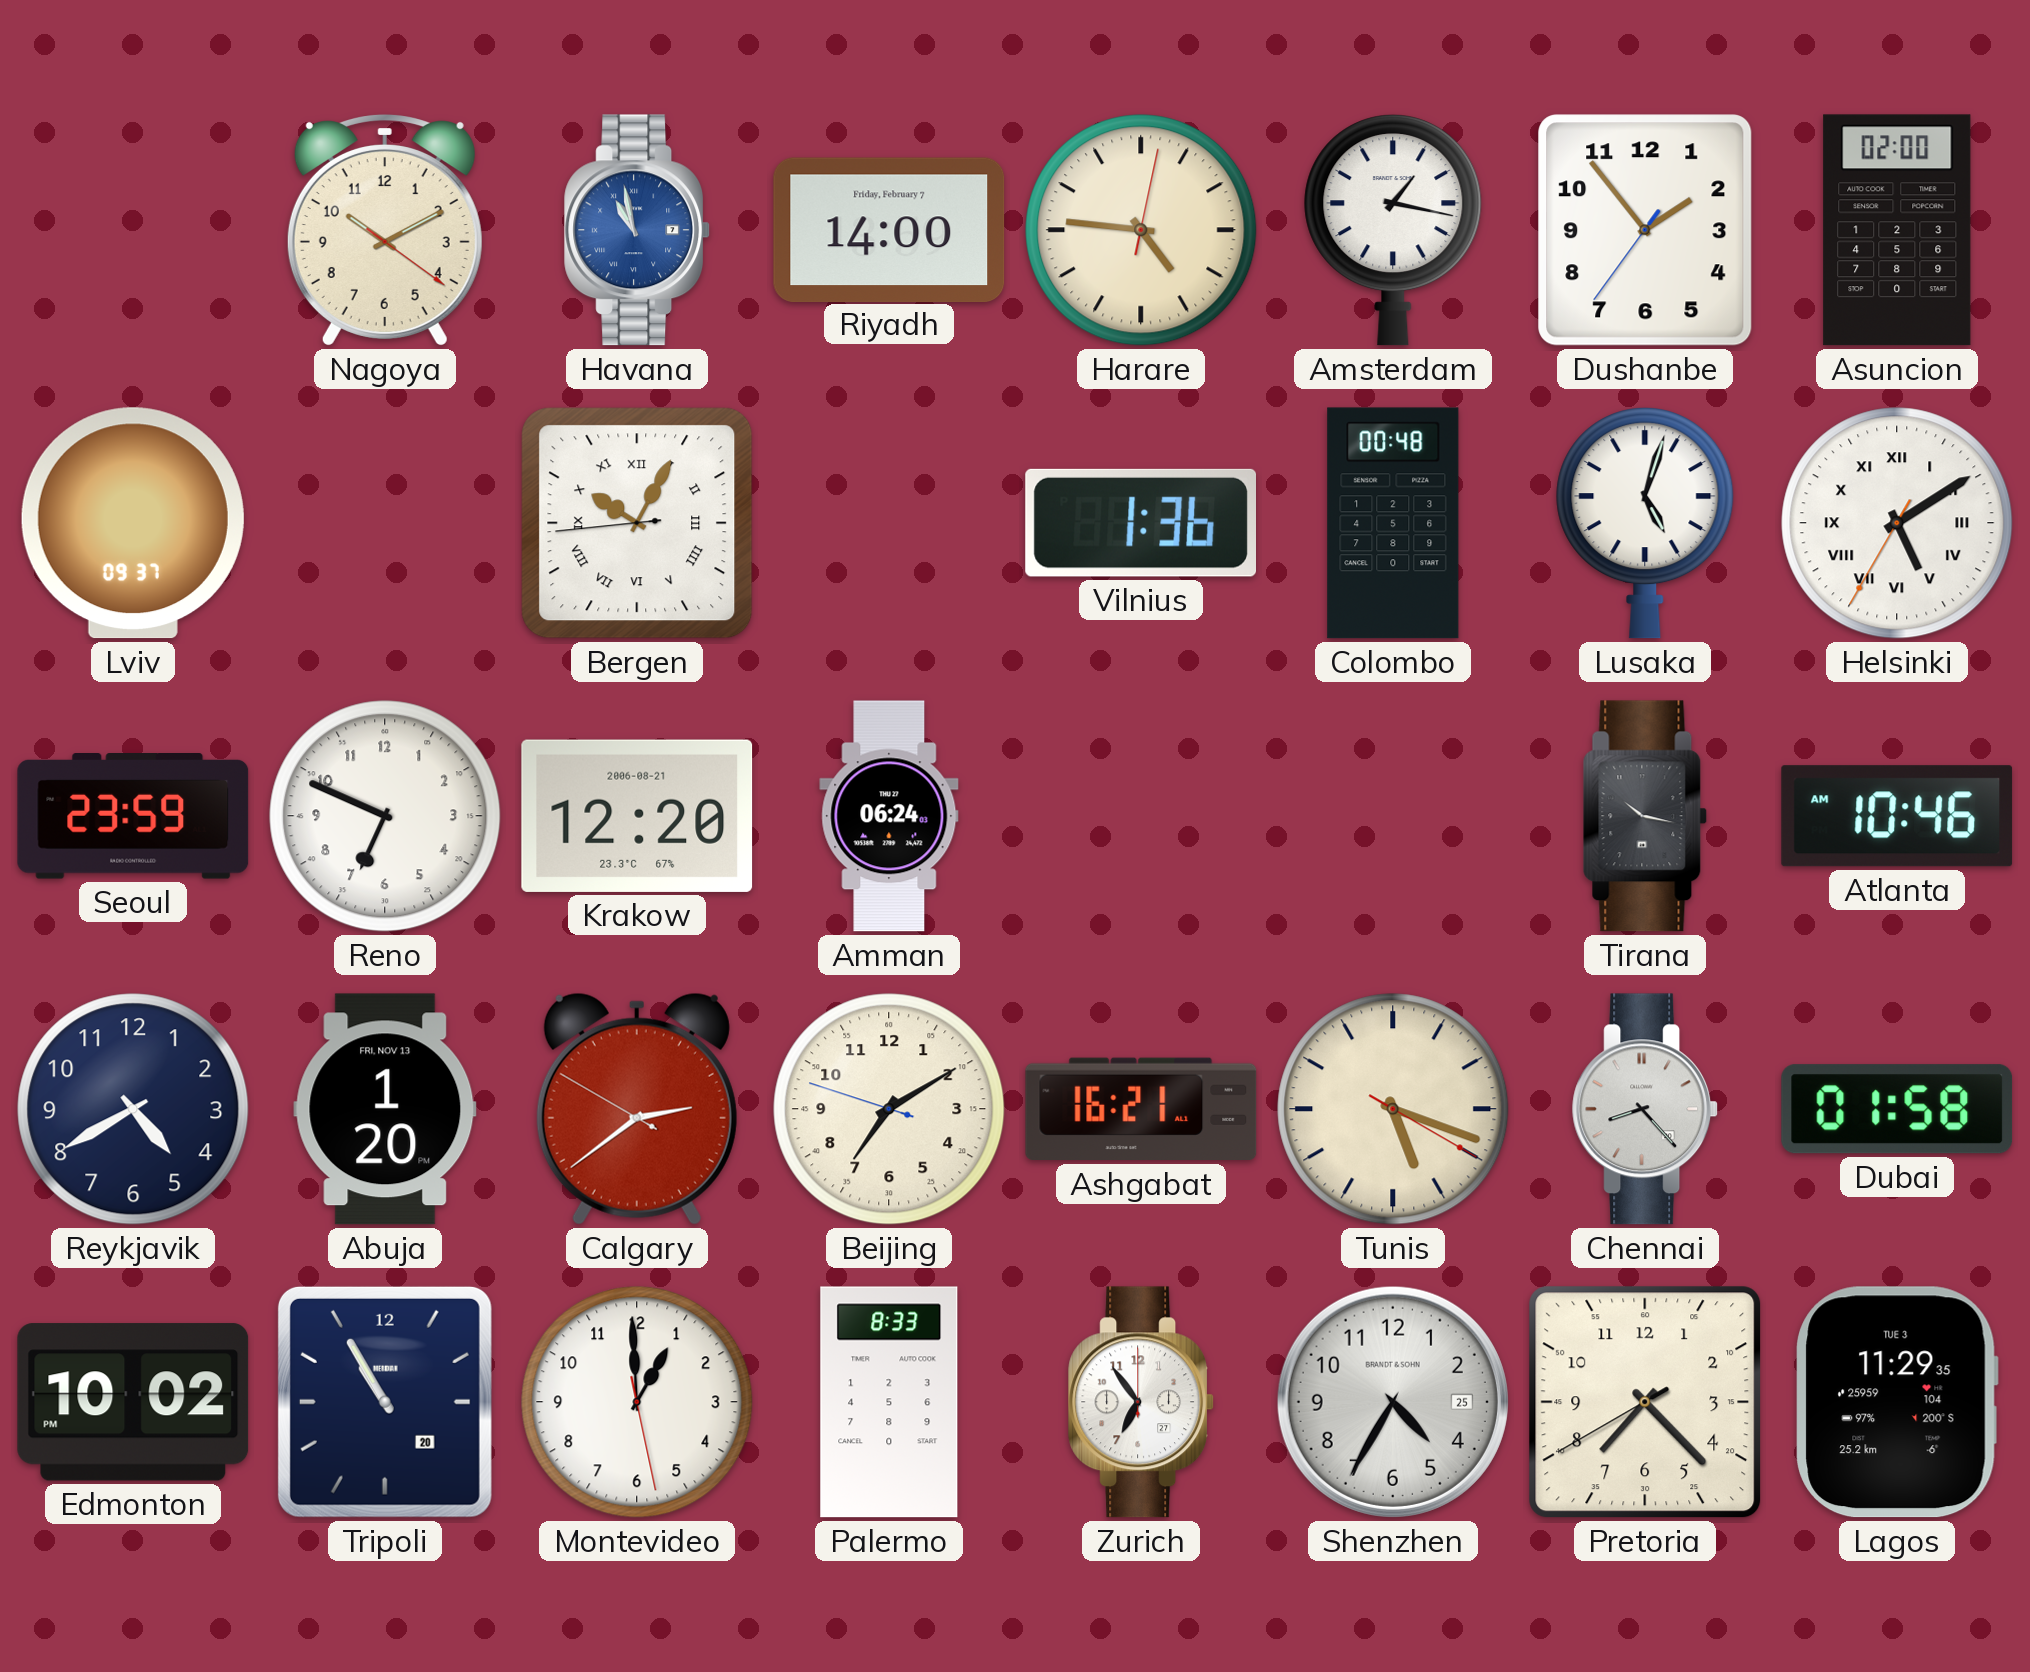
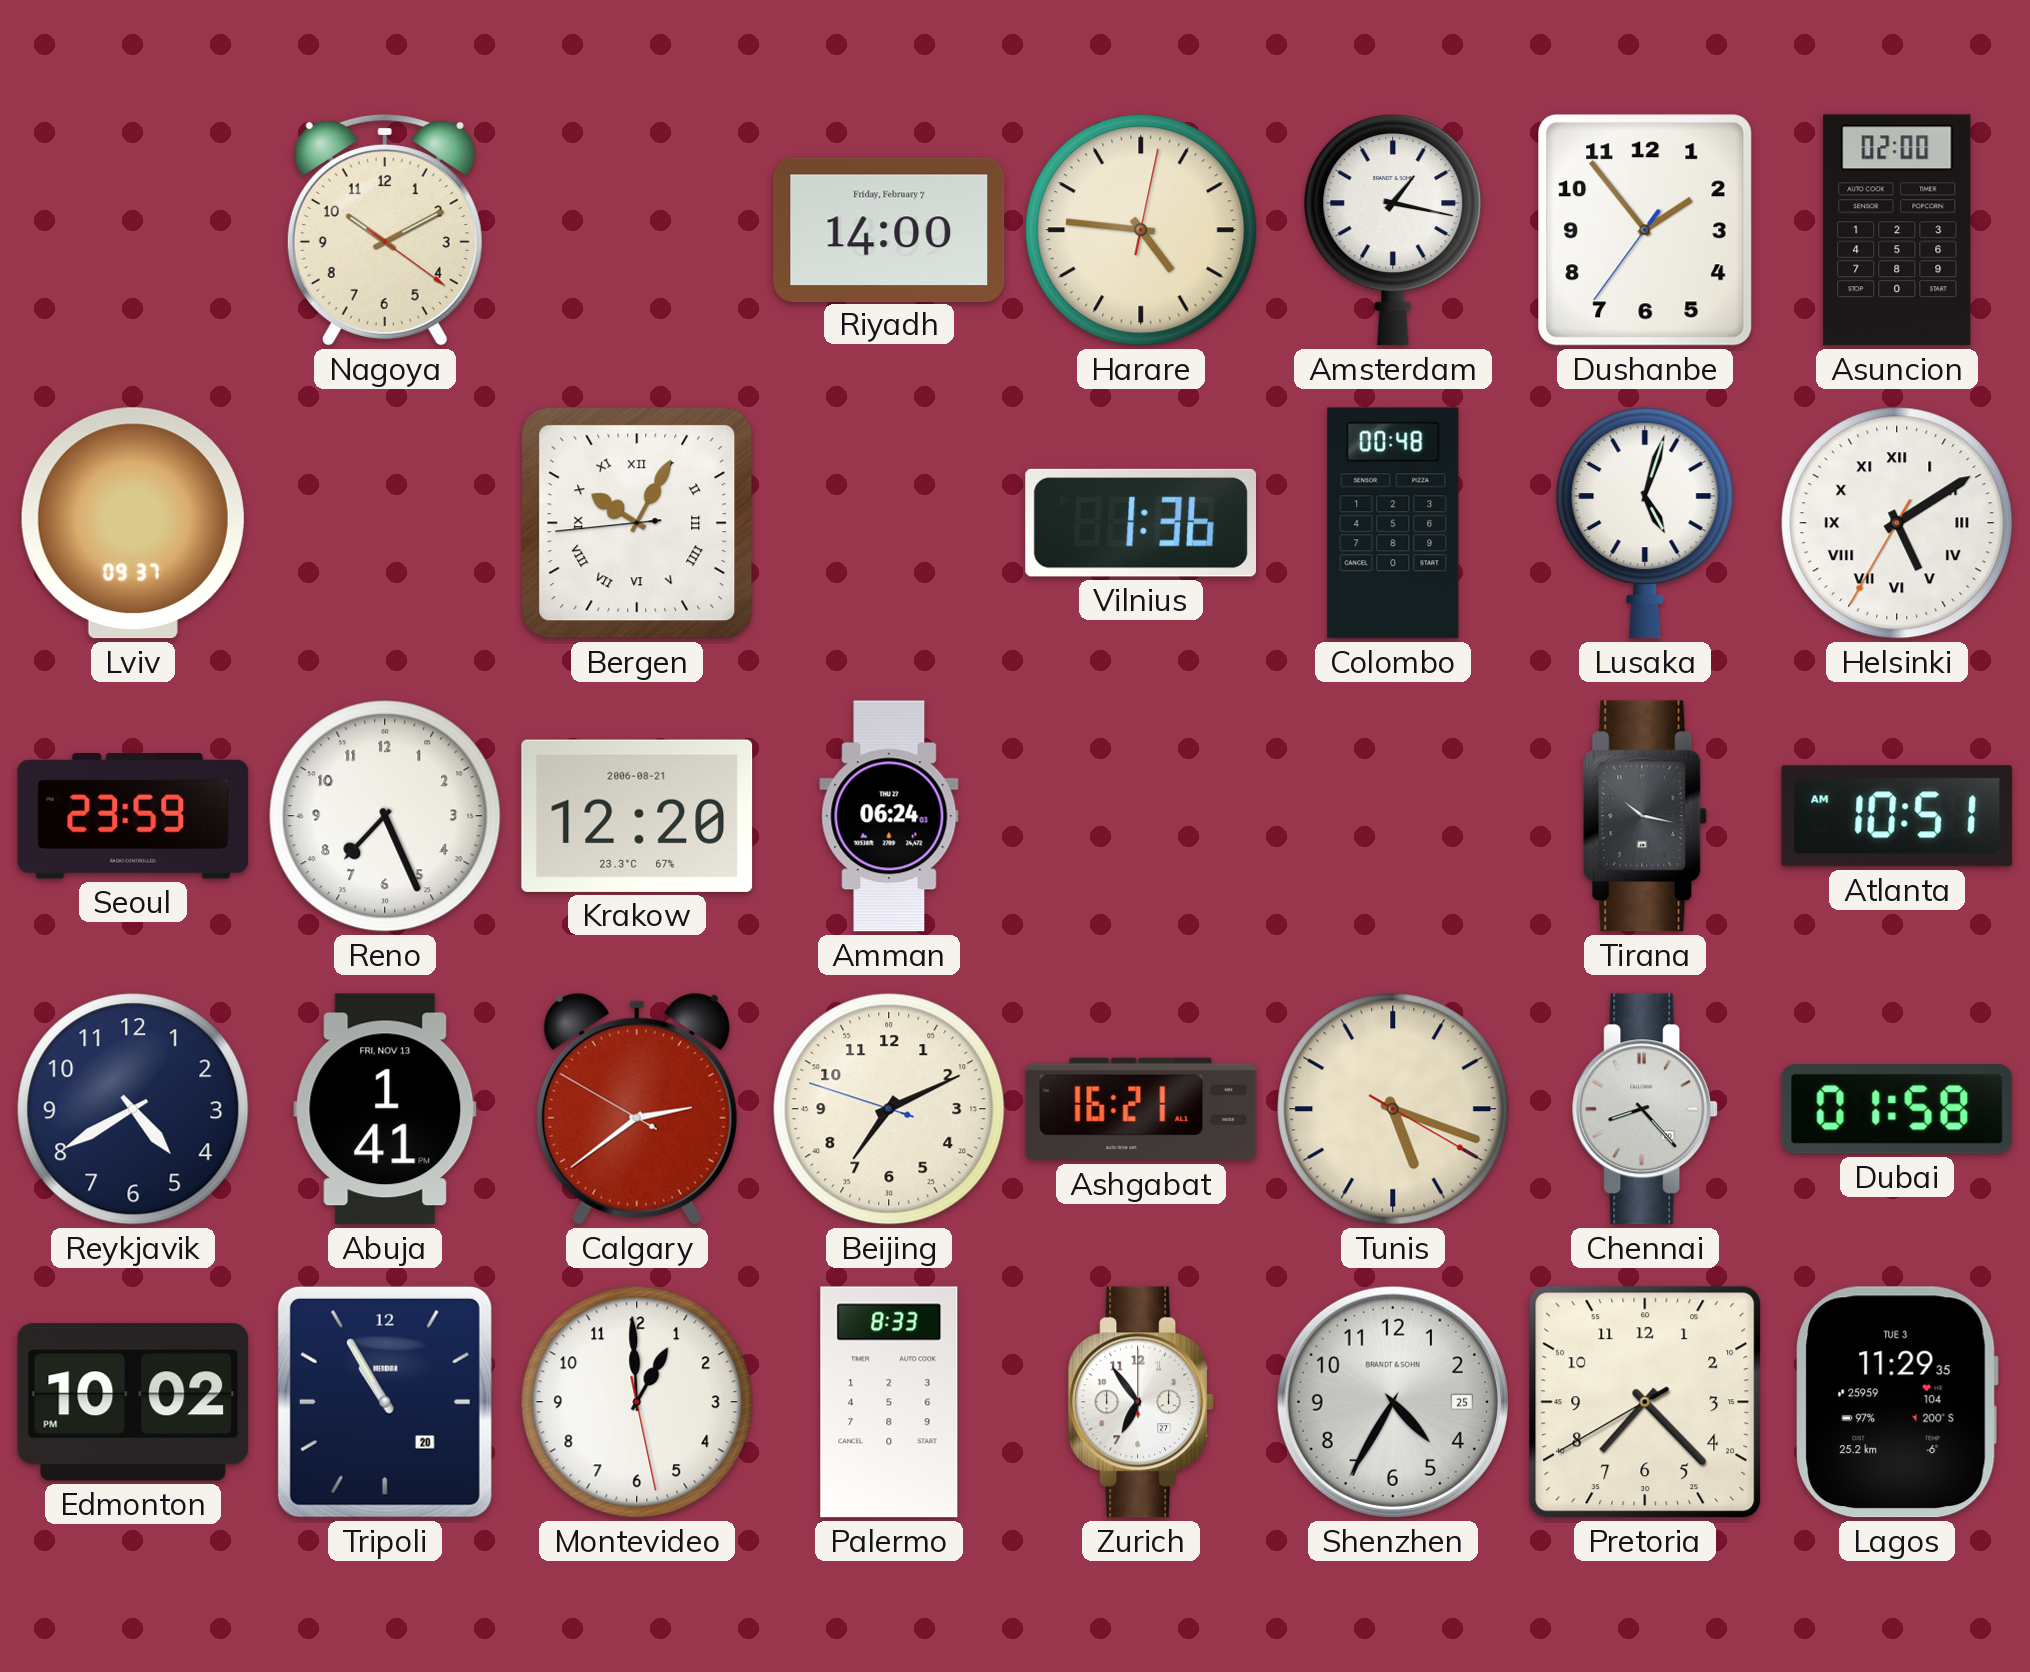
Havana: 10:58 -> none
Reno: 6:49 -> 7:26
Atlanta: 10:46 -> 10:51
Abuja: 1:20 -> 1:41
Beijing: 7:09 -> 7:10
